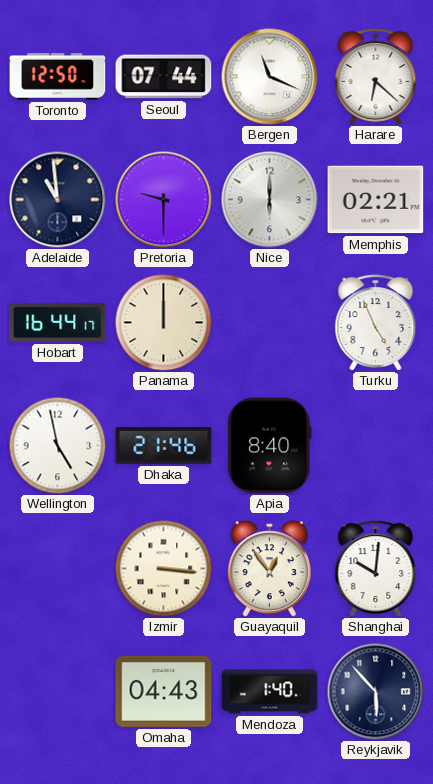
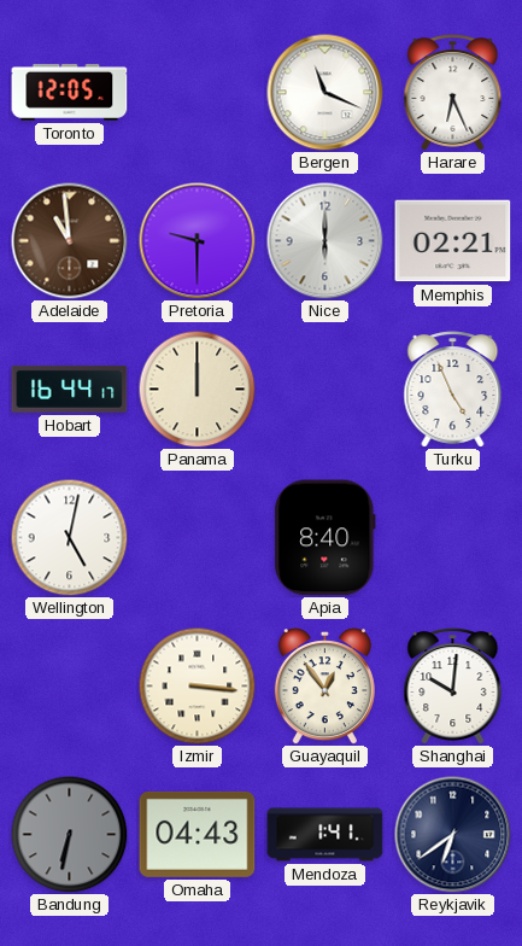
Toronto: 12:50 -> 12:05
Seoul: 07:44 -> none
Harare: 6:22 -> 6:26
Adelaide dial: navy -> brown
Wellington: 4:58 -> 5:02
Dhaka: 21:46 -> none
Bandung: none -> 6:32
Mendoza: 1:40 -> 1:41
Reykjavik: 5:53 -> 6:39
